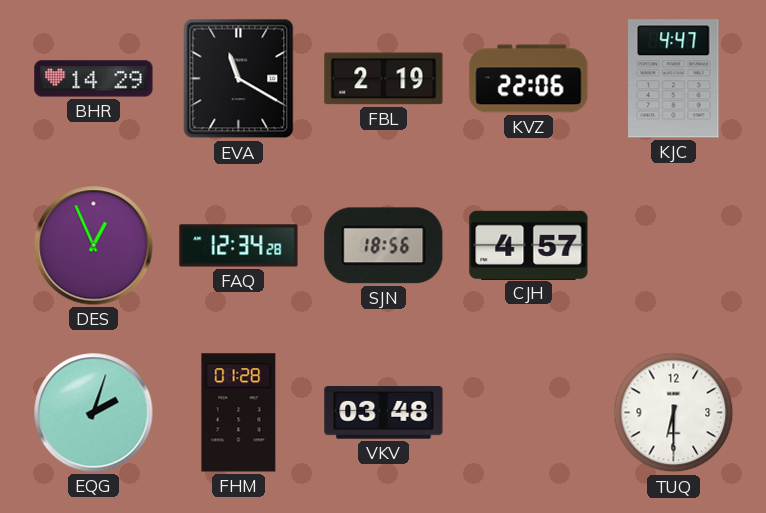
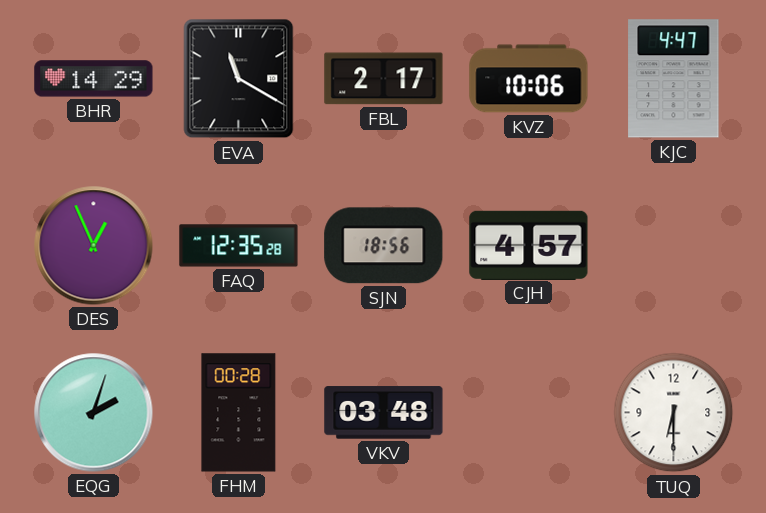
FBL: 2:19 -> 2:17
KVZ: 22:06 -> 10:06
FAQ: 12:34 -> 12:35
FHM: 01:28 -> 00:28
